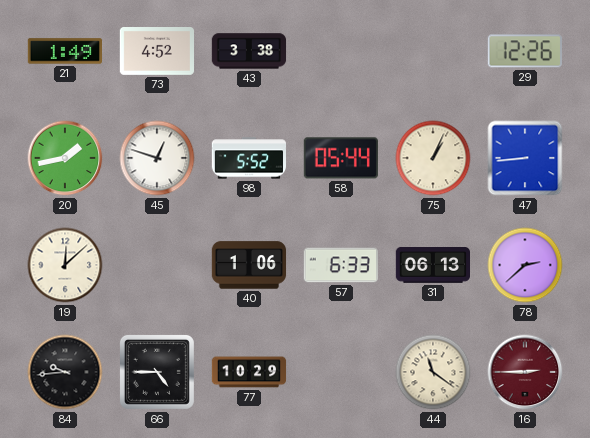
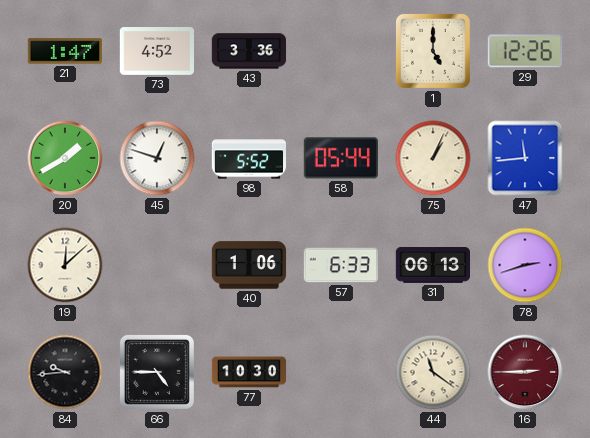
21: 1:49 -> 1:47
43: 3:38 -> 3:36
1: none -> 5:00
20: 1:43 -> 1:40
47: 8:44 -> 11:44
78: 2:38 -> 2:42
77: 10:29 -> 10:30
